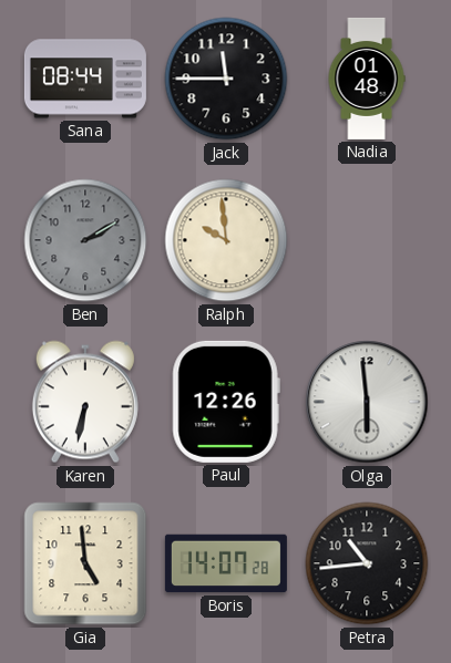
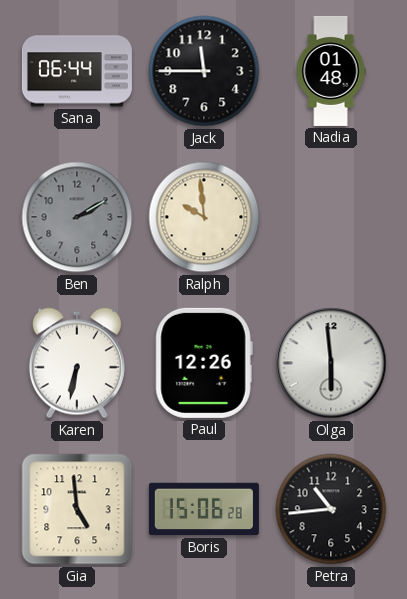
Sana: 08:44 -> 06:44
Boris: 14:07 -> 15:06
